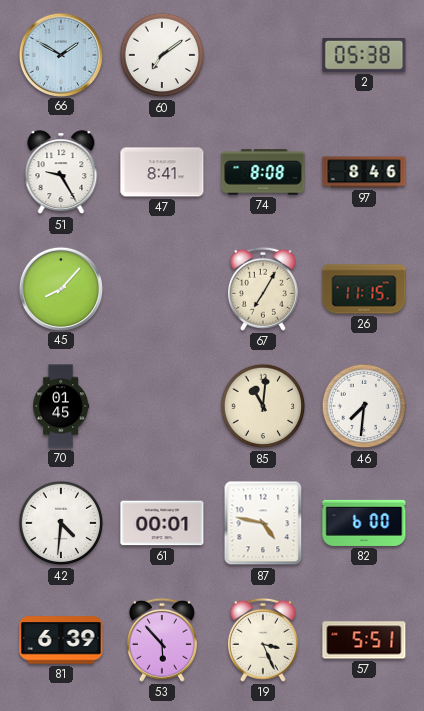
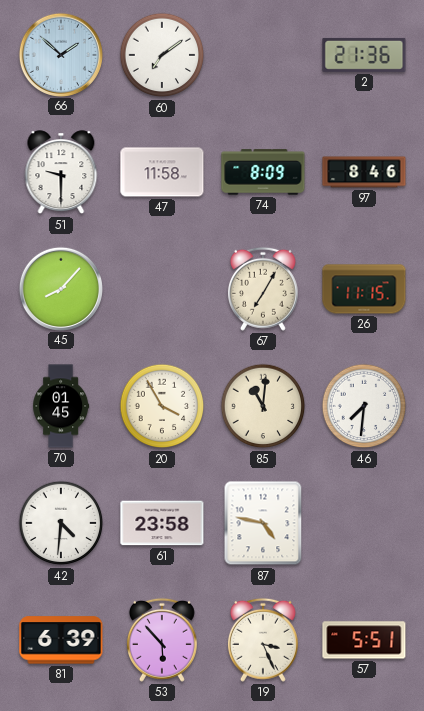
66: 1:50 -> 1:52
2: 05:38 -> 21:36
51: 9:25 -> 9:30
47: 8:41 -> 11:58
74: 8:08 -> 8:09
20: none -> 3:55
61: 00:01 -> 23:58
82: 6:00 -> none
